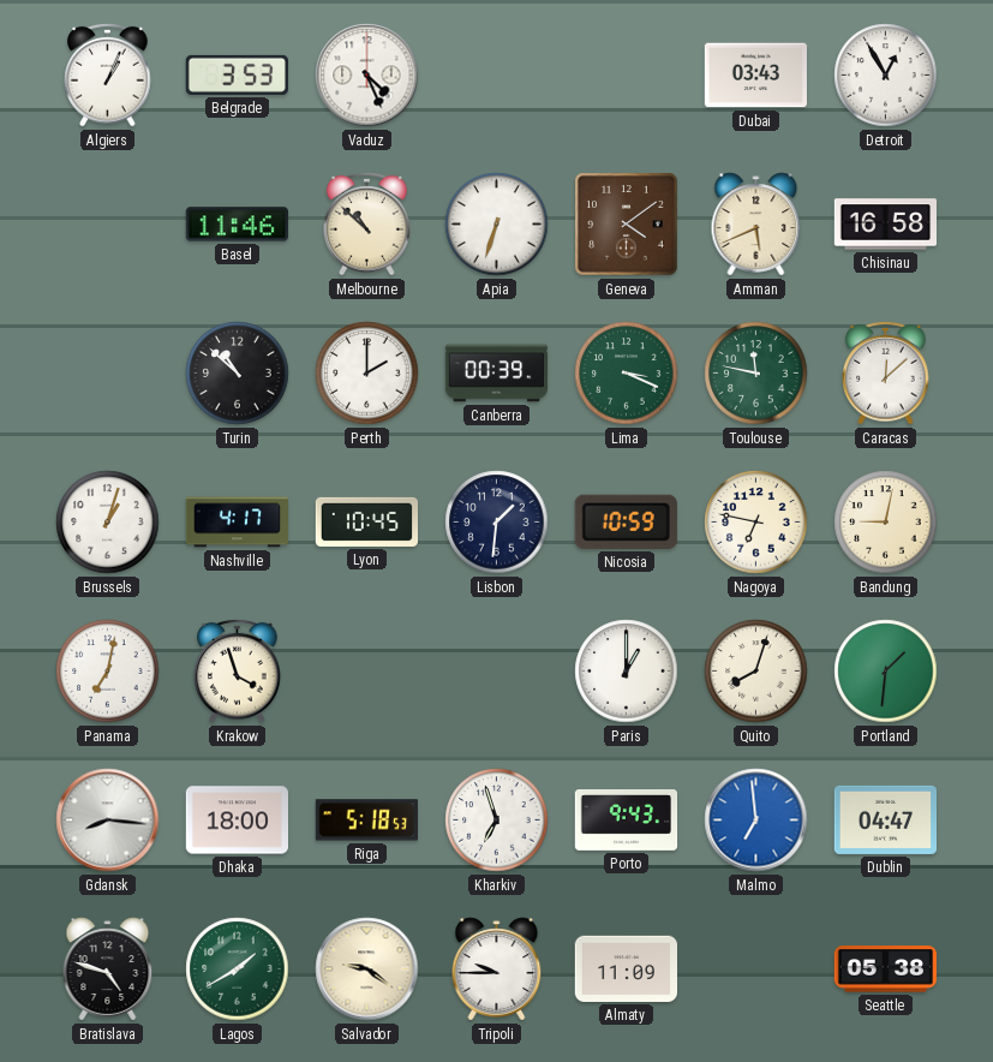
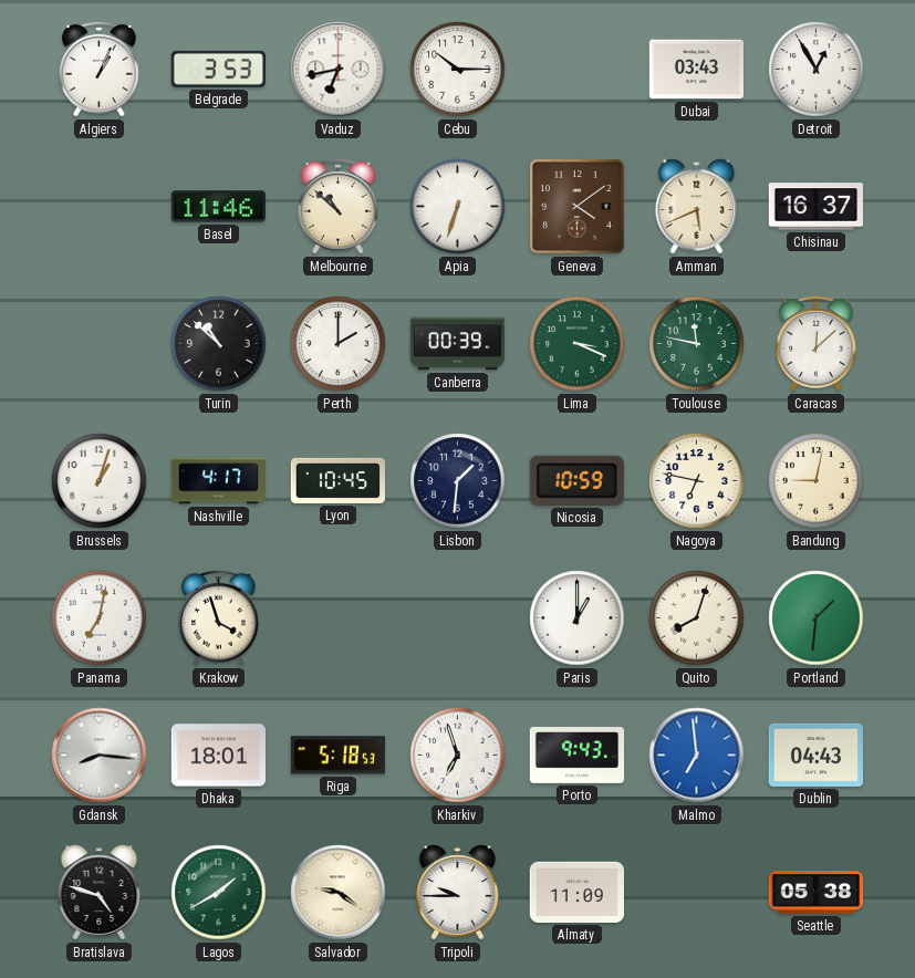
Vaduz: 4:26 -> 6:43
Cebu: none -> 10:15
Chisinau: 16:58 -> 16:37
Dhaka: 18:00 -> 18:01
Dublin: 04:47 -> 04:43
